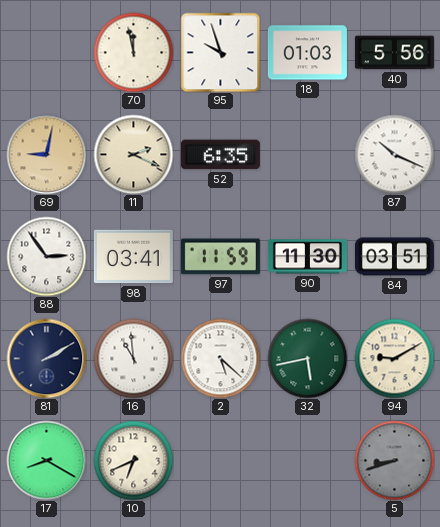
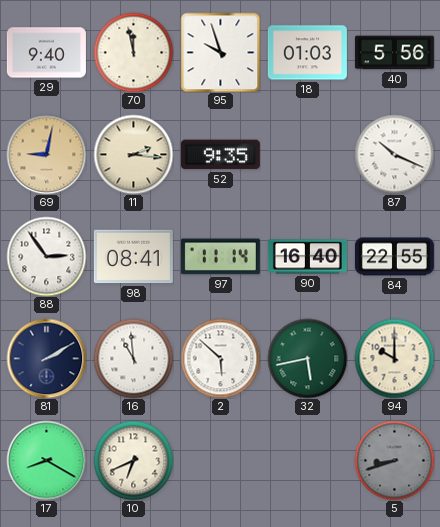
29: none -> 9:40
11: 2:19 -> 2:16
52: 6:35 -> 9:35
98: 03:41 -> 08:41
97: 11:59 -> 11:14
90: 11:30 -> 16:40
84: 03:51 -> 22:55
2: 5:22 -> 5:52
94: 9:10 -> 10:00
